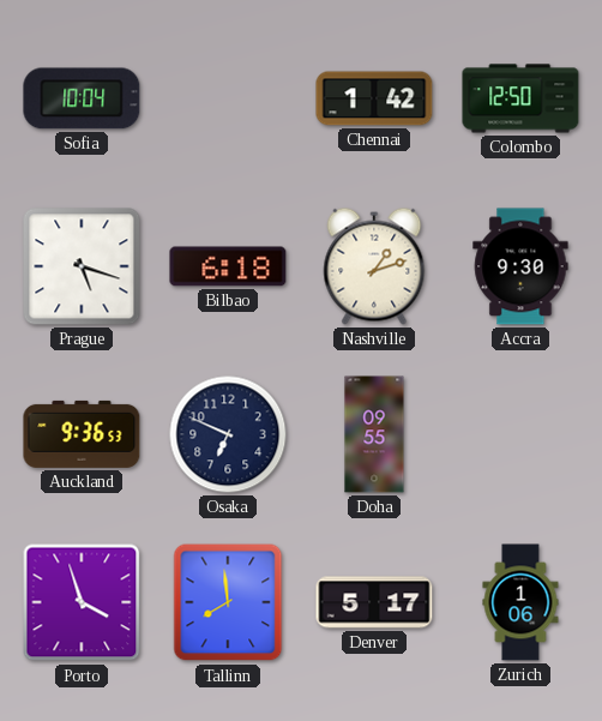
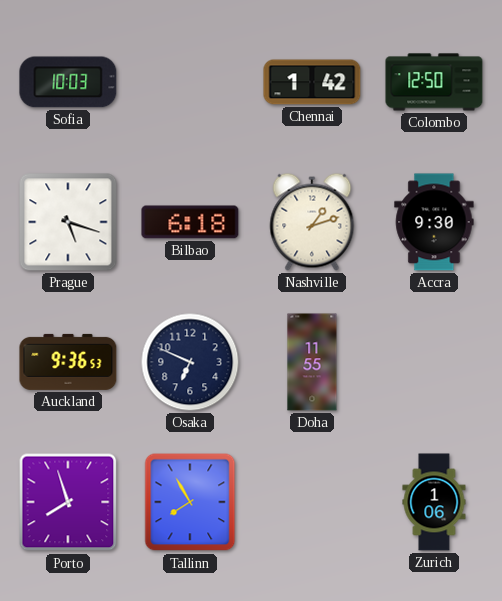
Sofia: 10:04 -> 10:03
Doha: 09:55 -> 11:55
Porto: 3:57 -> 7:57
Tallinn: 7:59 -> 7:55
Denver: 5:17 -> none
